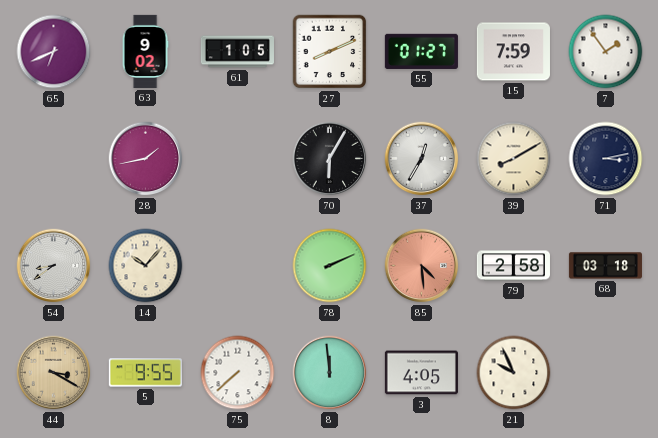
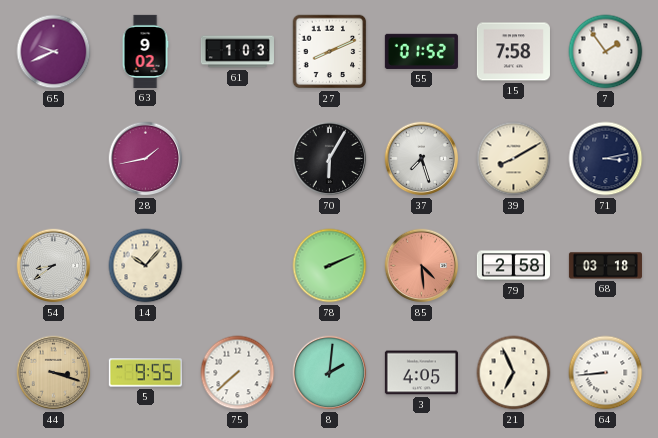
65: 6:41 -> 9:41
61: 1:05 -> 1:03
55: 01:27 -> 01:52
15: 7:59 -> 7:58
37: 12:35 -> 7:27
44: 3:20 -> 3:18
8: 11:59 -> 2:01
21: 9:56 -> 6:56
64: none -> 8:44
